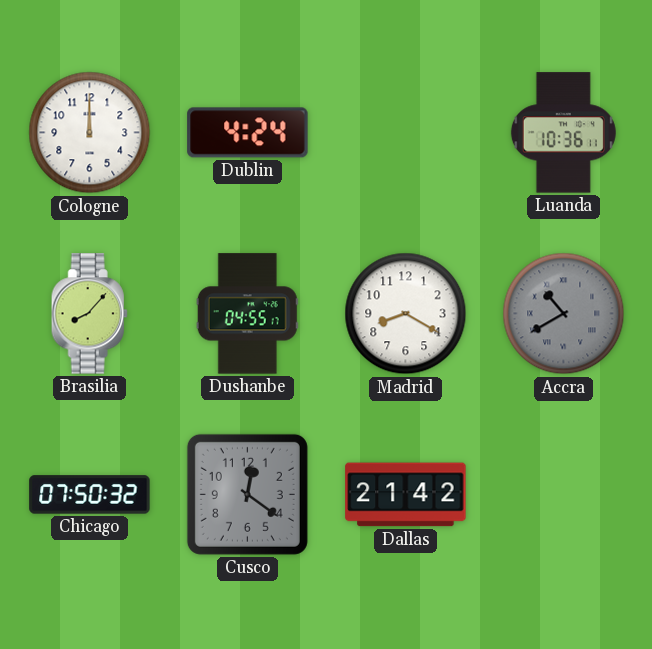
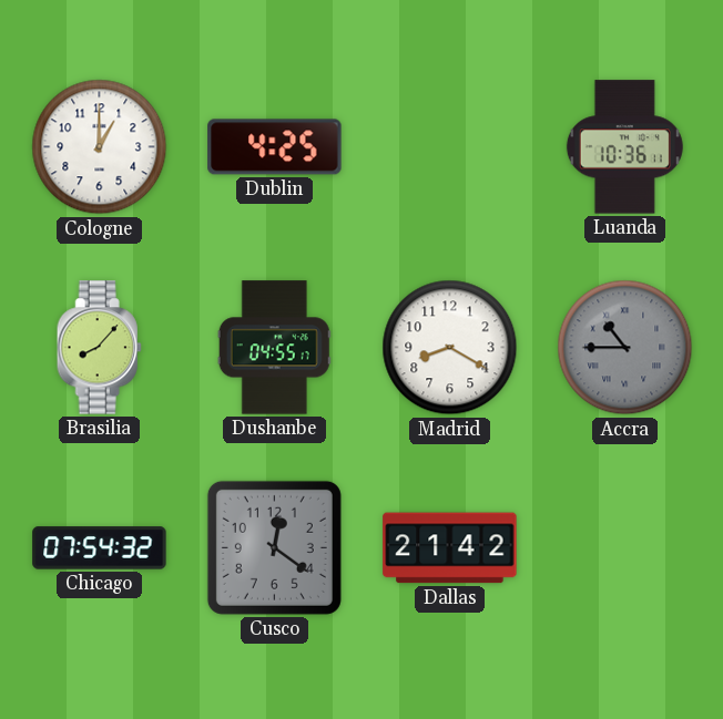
Cologne: 12:00 -> 1:00
Dublin: 4:24 -> 4:25
Accra: 10:40 -> 10:45
Chicago: 07:50 -> 07:54
